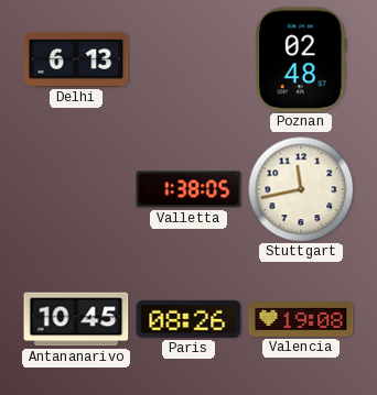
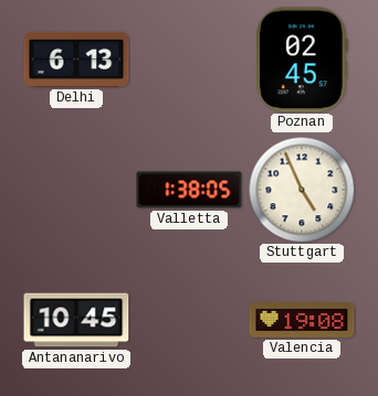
Poznan: 02:48 -> 02:45
Stuttgart: 11:43 -> 4:56
Paris: 08:26 -> none
